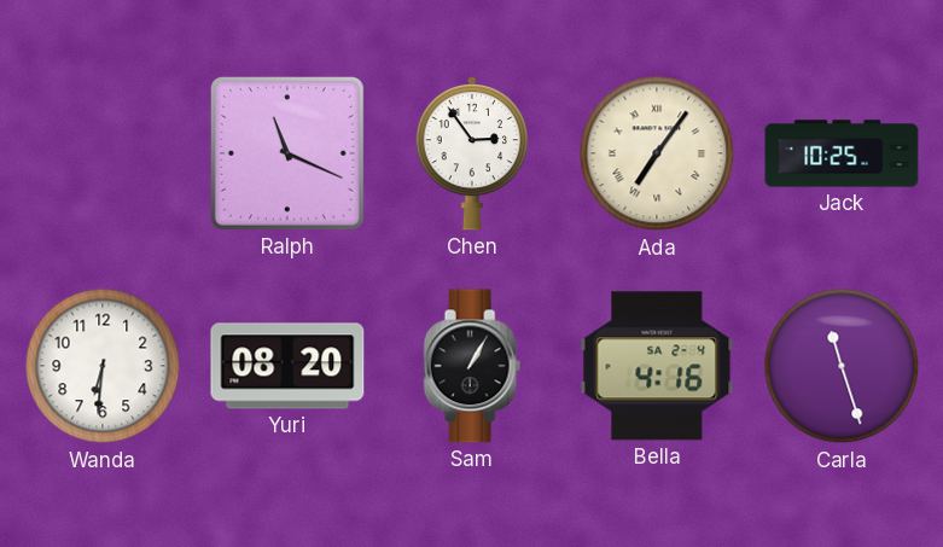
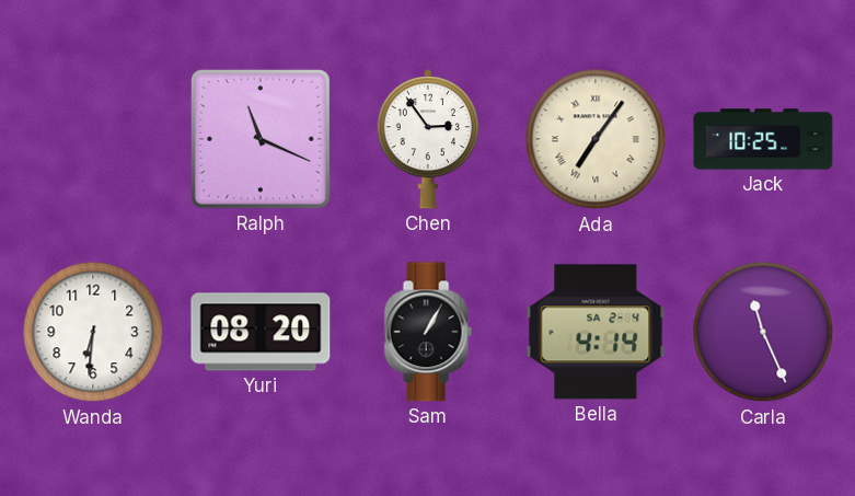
Bella: 4:16 -> 4:14
Carla: 11:27 -> 11:26
